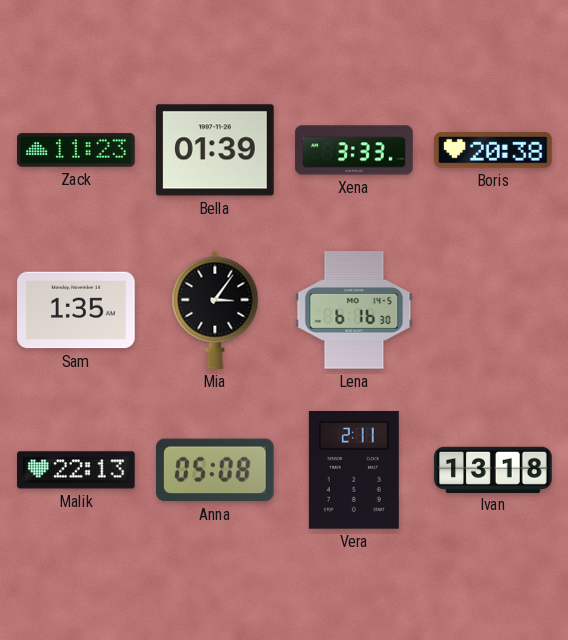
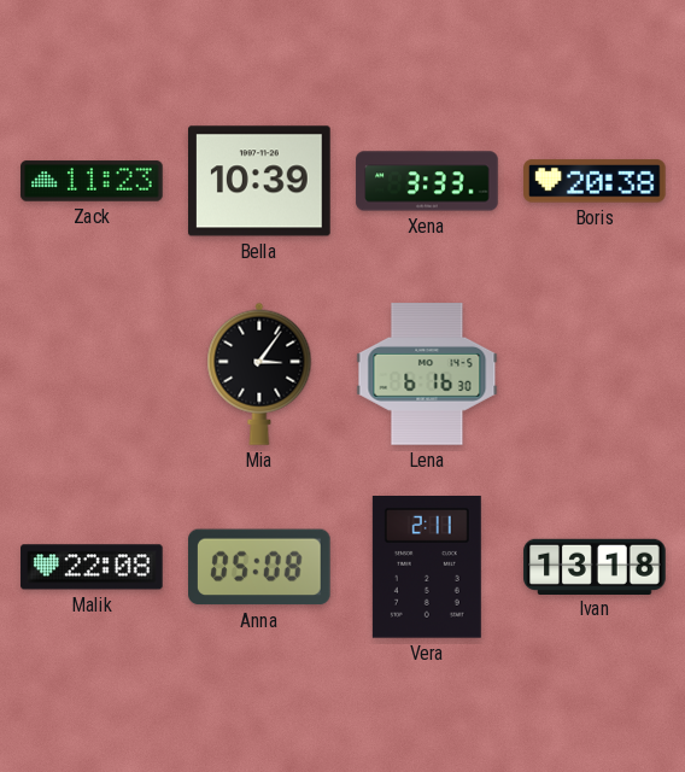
Bella: 01:39 -> 10:39
Sam: 1:35 -> none
Malik: 22:13 -> 22:08
